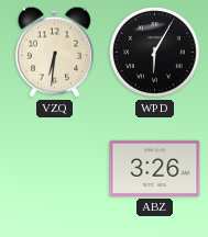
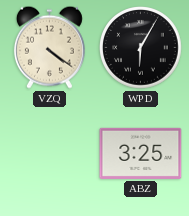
VZQ: 6:31 -> 4:21
ABZ: 3:26 -> 3:25
